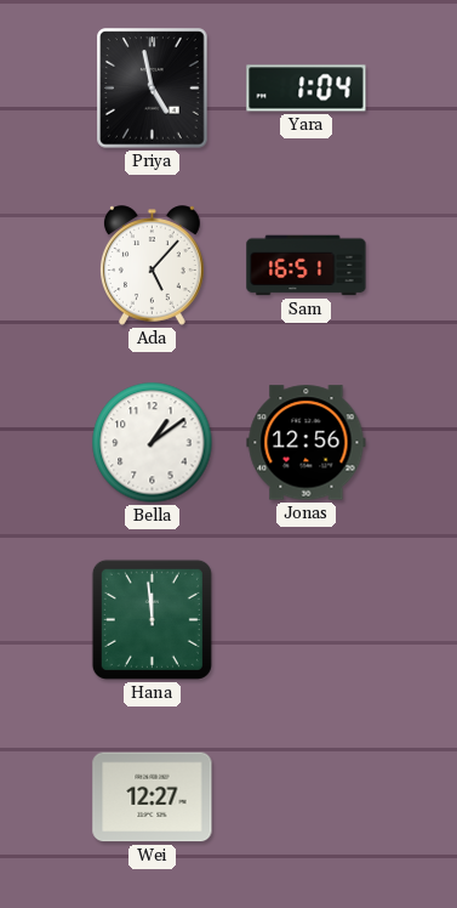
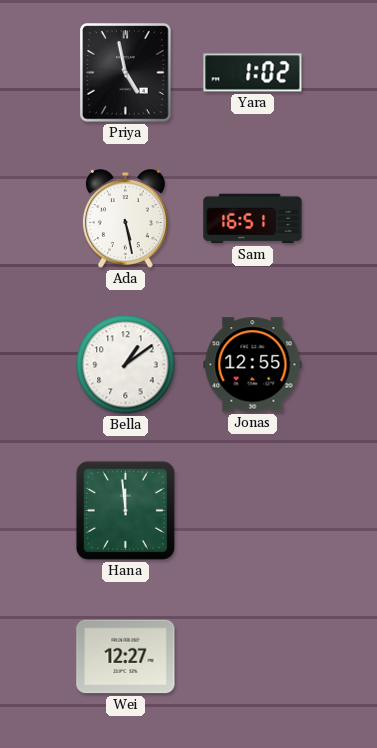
Yara: 1:04 -> 1:02
Ada: 5:07 -> 5:28
Jonas: 12:56 -> 12:55
